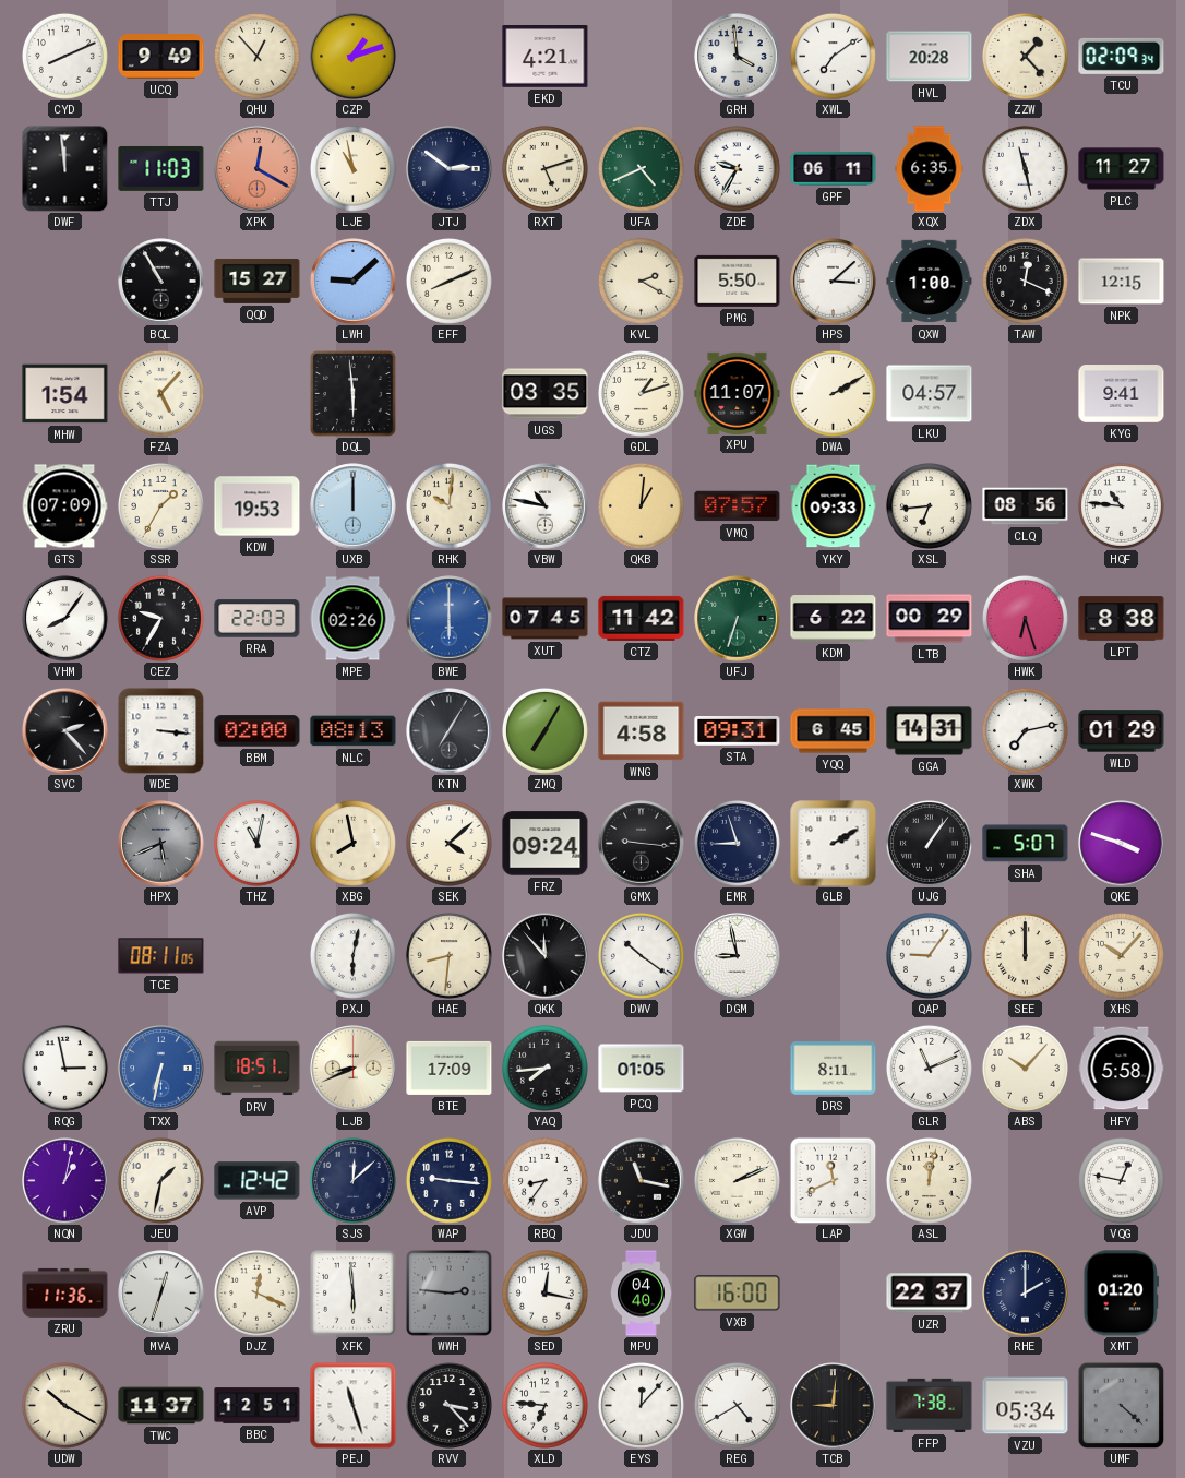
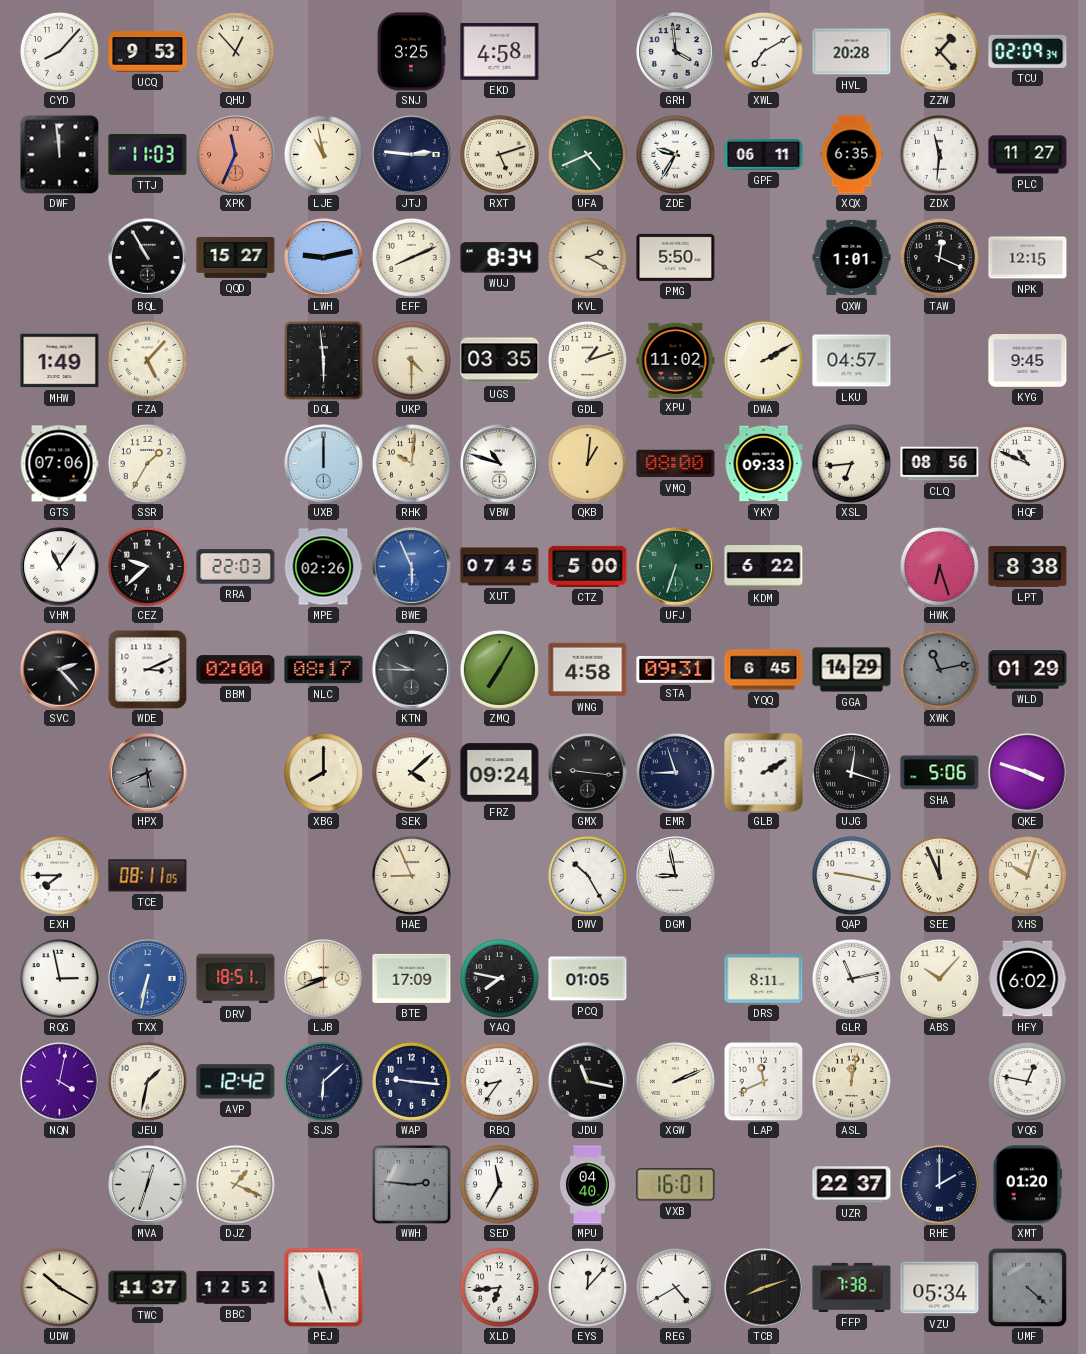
CYD: 8:11 -> 8:07
UCQ: 9:49 -> 9:53
CZP: 1:12 -> none
SNJ: none -> 3:25
EKD: 4:21 -> 4:58
XWL: 7:09 -> 7:10
XPK: 12:20 -> 11:34
JTJ: 2:51 -> 2:46
ZDX: 11:28 -> 11:31
LWH: 9:08 -> 9:13
WUJ: none -> 8:34
HPS: 3:08 -> none
QXW: 1:00 -> 1:01
MHW: 1:54 -> 1:49
UKP: none -> 4:30
XPU: 11:07 -> 11:02
KYG: 9:41 -> 9:45
GTS: 07:09 -> 07:06
KDW: 19:53 -> none
VBW: 10:47 -> 10:48
VMQ: 07:57 -> 08:00
HQF: 10:46 -> 10:49
VHM: 8:06 -> 11:06
CEZ: 9:35 -> 9:38
BWE: 6:00 -> 5:56
CTZ: 11:42 -> 5:00
LTB: 00:29 -> none
WDE: 3:16 -> 3:11
NLC: 08:13 -> 08:17
KTN: 7:05 -> 9:45
GGA: 14:31 -> 14:29
XWK: 7:13 -> 11:13
XWK dial: white -> grey
THZ: 11:02 -> none
XBG: 7:58 -> 8:00
UJG: 1:06 -> 12:18
SHA: 5:07 -> 5:06
EXH: none -> 7:45
PXJ: 6:02 -> none
HAE: 8:31 -> 8:56
QKK: 11:53 -> none
DWV: 10:21 -> 10:25
QAP: 9:06 -> 9:17
SEE: 12:00 -> 11:56
XHS: 10:07 -> 10:03
YAQ: 7:44 -> 7:47
GLR: 11:11 -> 11:13
HFY: 5:58 -> 6:02
NQN: 1:02 -> 4:02
SJS: 12:08 -> 6:08
ZRU: 11:36 -> none
DJZ: 12:19 -> 1:19
XFK: 5:59 -> none
SED: 12:17 -> 11:35
VXB: 16:00 -> 16:01
BBC: 12:51 -> 12:52
RVV: 3:23 -> none
XLD: 6:46 -> 6:44
TCB: 9:01 -> 8:12
